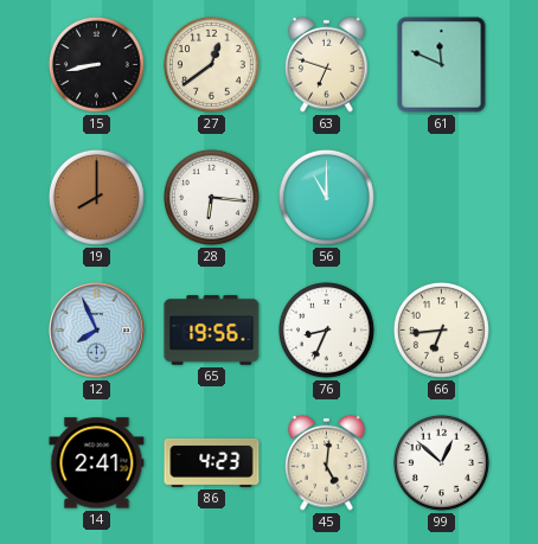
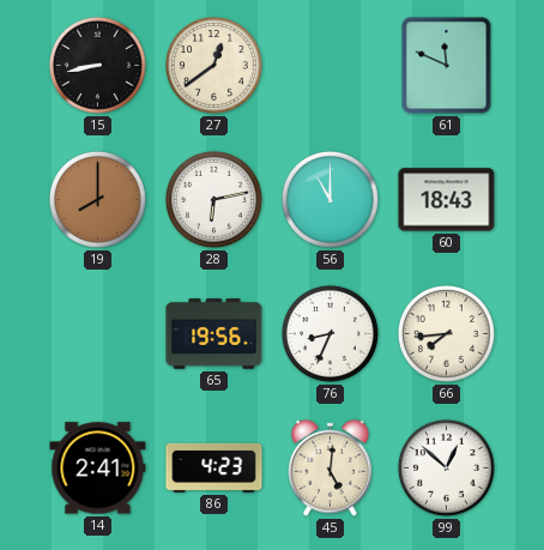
63: 6:48 -> none
28: 6:16 -> 6:13
60: none -> 18:43
12: 7:56 -> none
66: 6:44 -> 7:44
